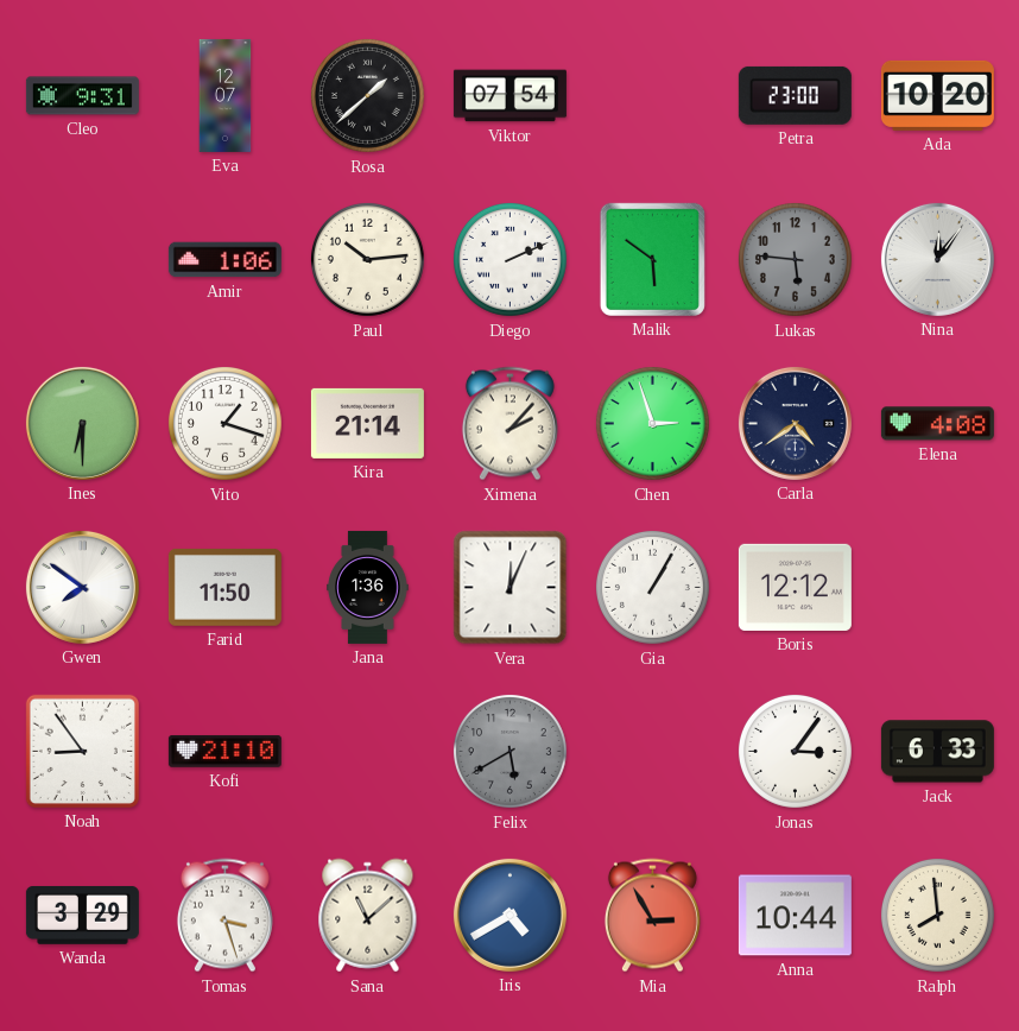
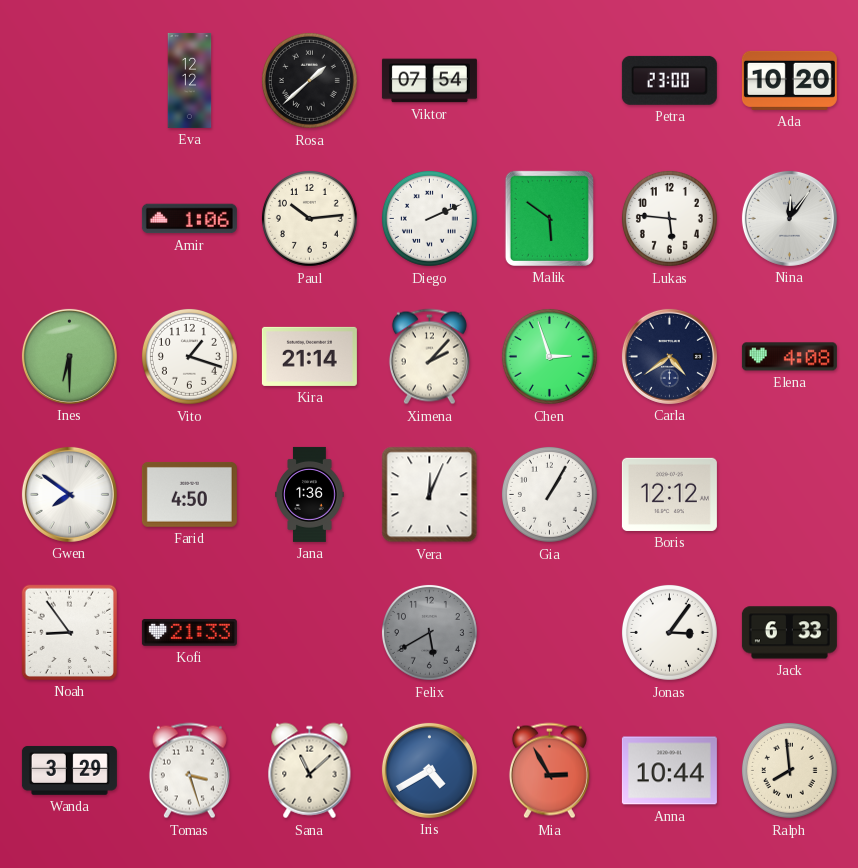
Cleo: 9:31 -> none
Eva: 12:07 -> 12:12
Lukas dial: grey -> white
Farid: 11:50 -> 4:50
Kofi: 21:10 -> 21:33
